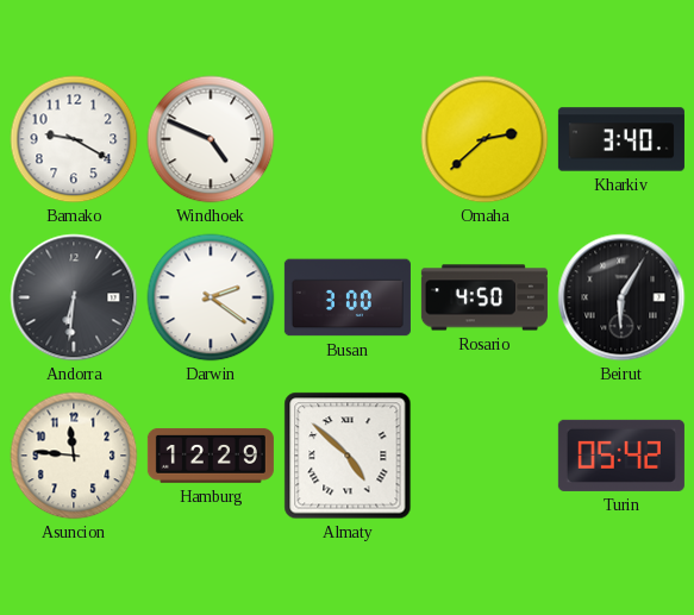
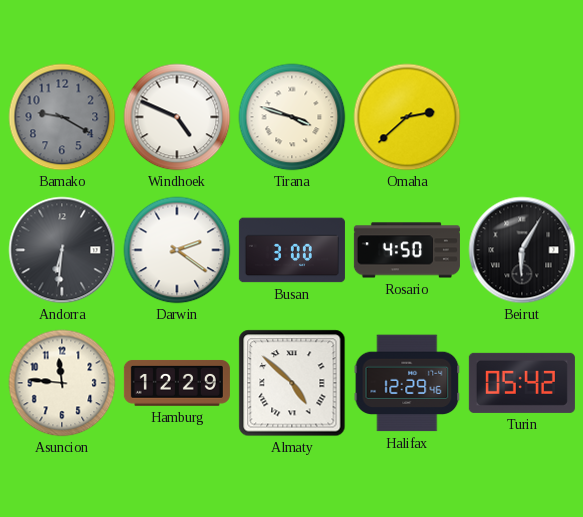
Bamako dial: white -> grey
Tirana: none -> 3:48
Kharkiv: 3:40 -> none
Halifax: none -> 12:29
